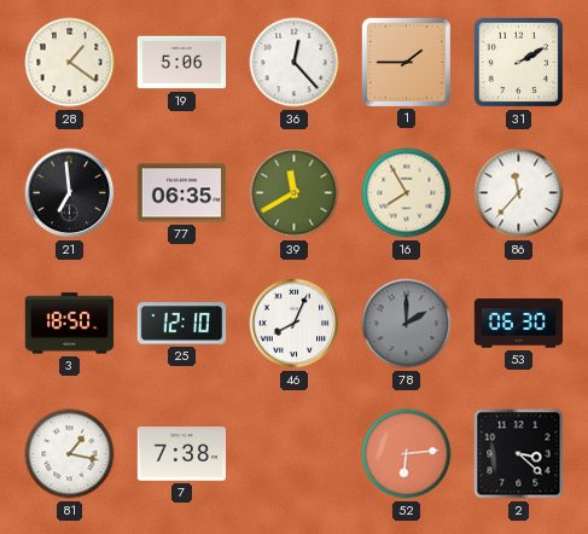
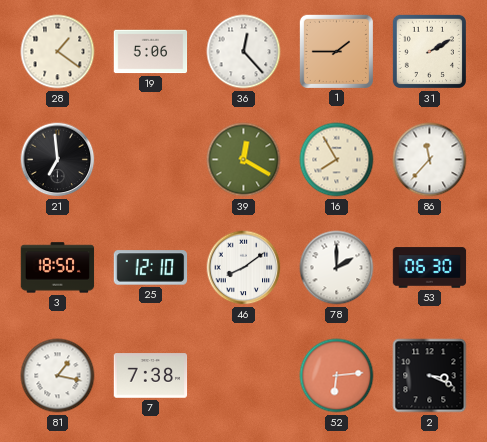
77: 06:35 -> none
39: 11:40 -> 12:20
46: 8:04 -> 8:09
78 dial: grey -> white
2: 3:22 -> 3:19
